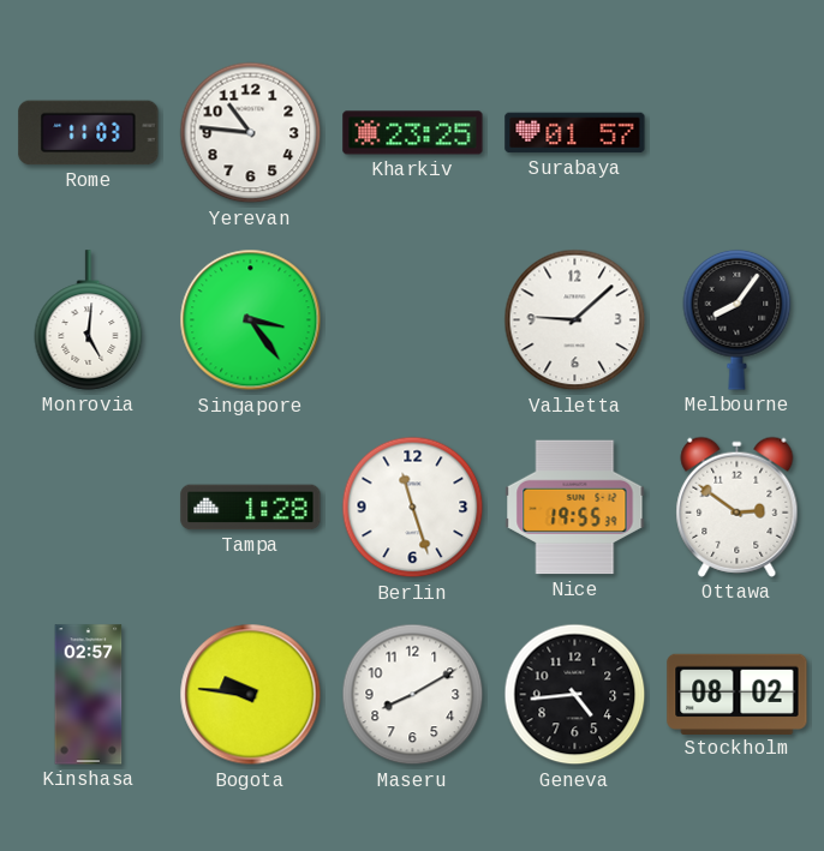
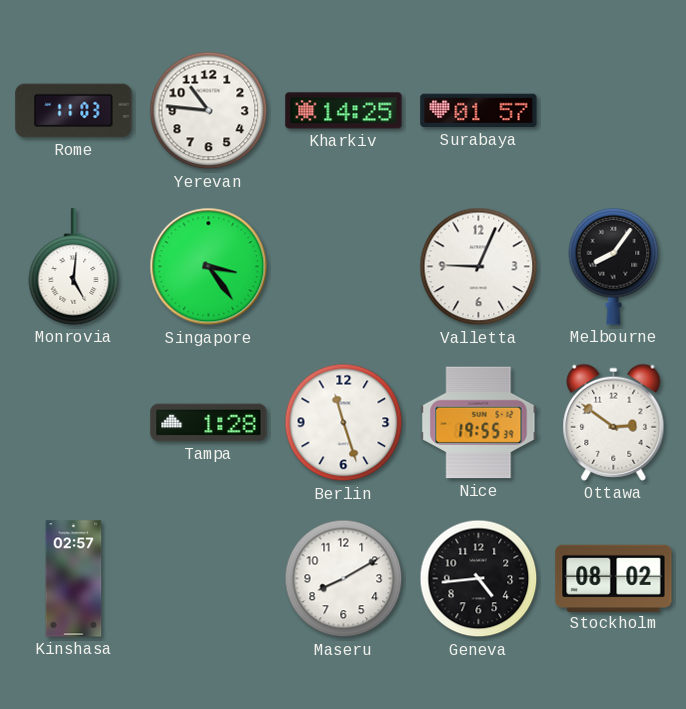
Kharkiv: 23:25 -> 14:25
Valletta: 9:08 -> 9:04
Bogota: 9:46 -> none
